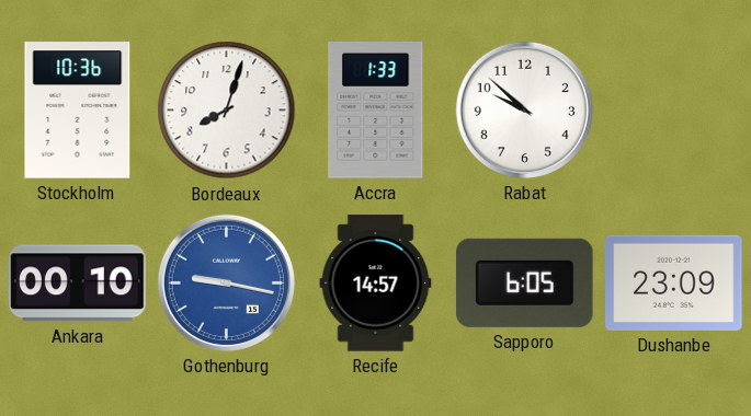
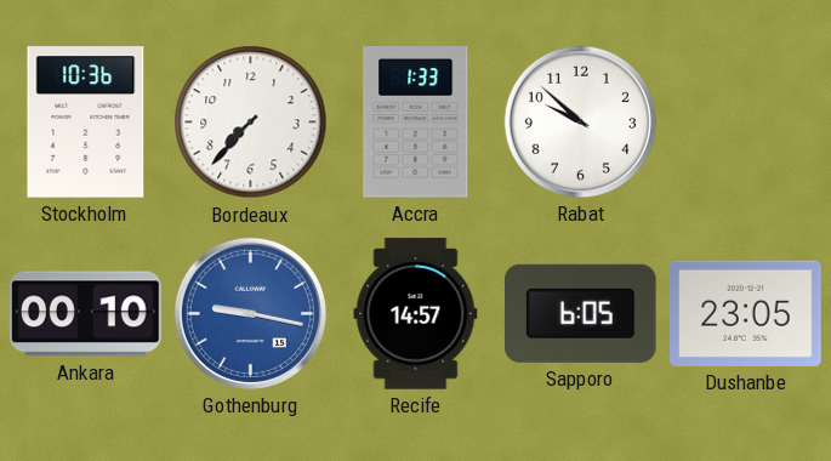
Bordeaux: 8:03 -> 7:37
Dushanbe: 23:09 -> 23:05
